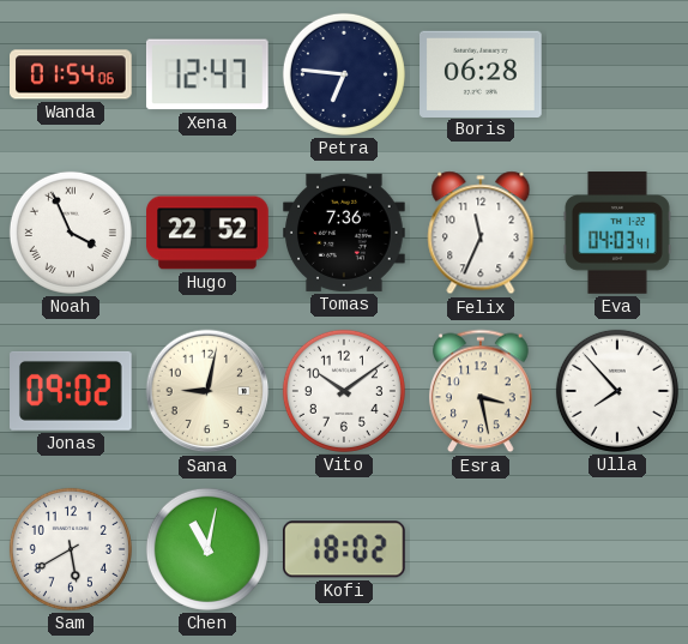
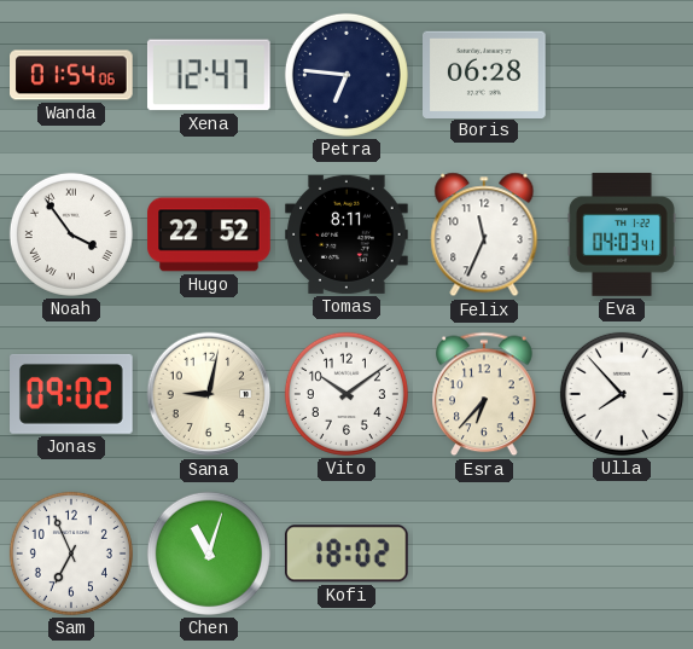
Noah: 3:56 -> 3:54
Tomas: 7:36 -> 8:11
Esra: 3:28 -> 6:37
Sam: 5:40 -> 6:56
Chen: 11:02 -> 11:03
